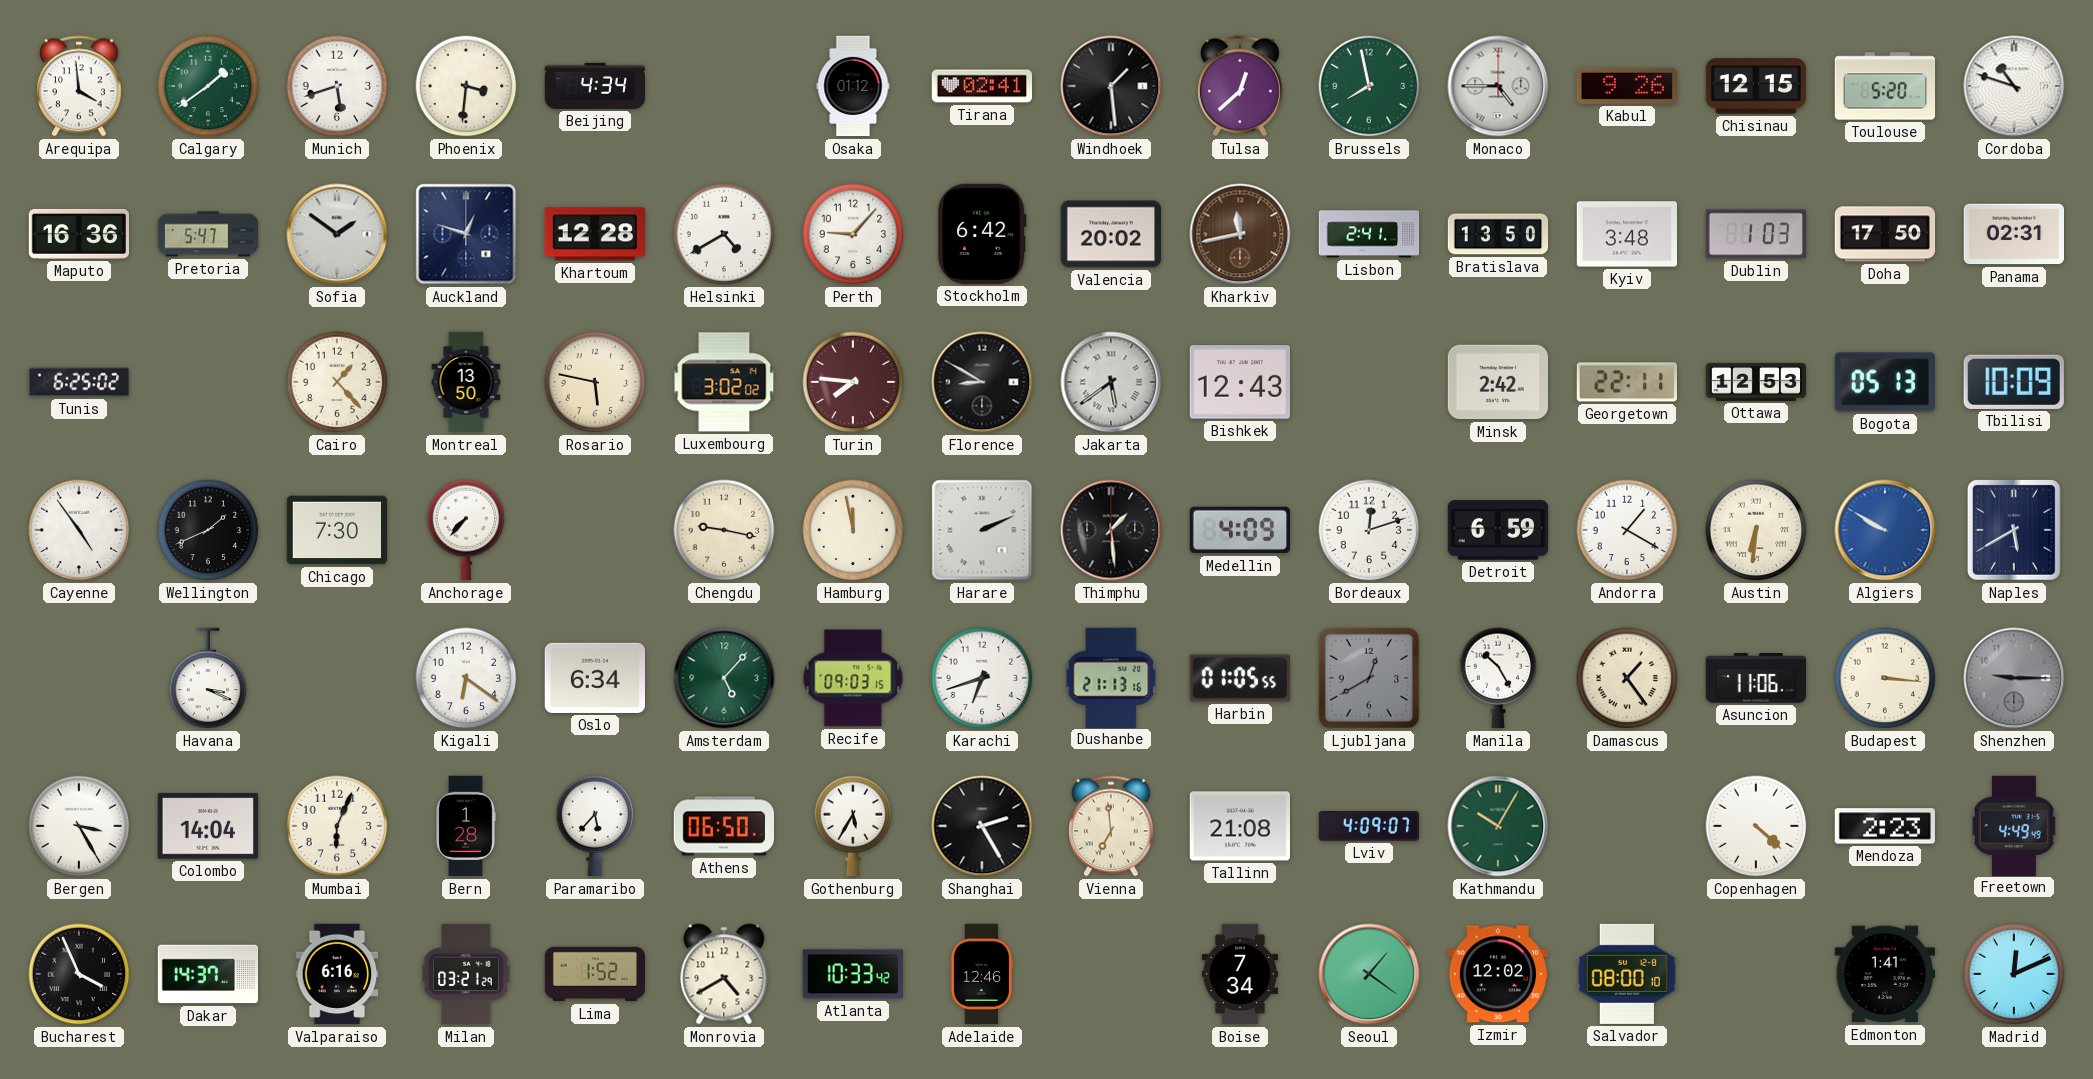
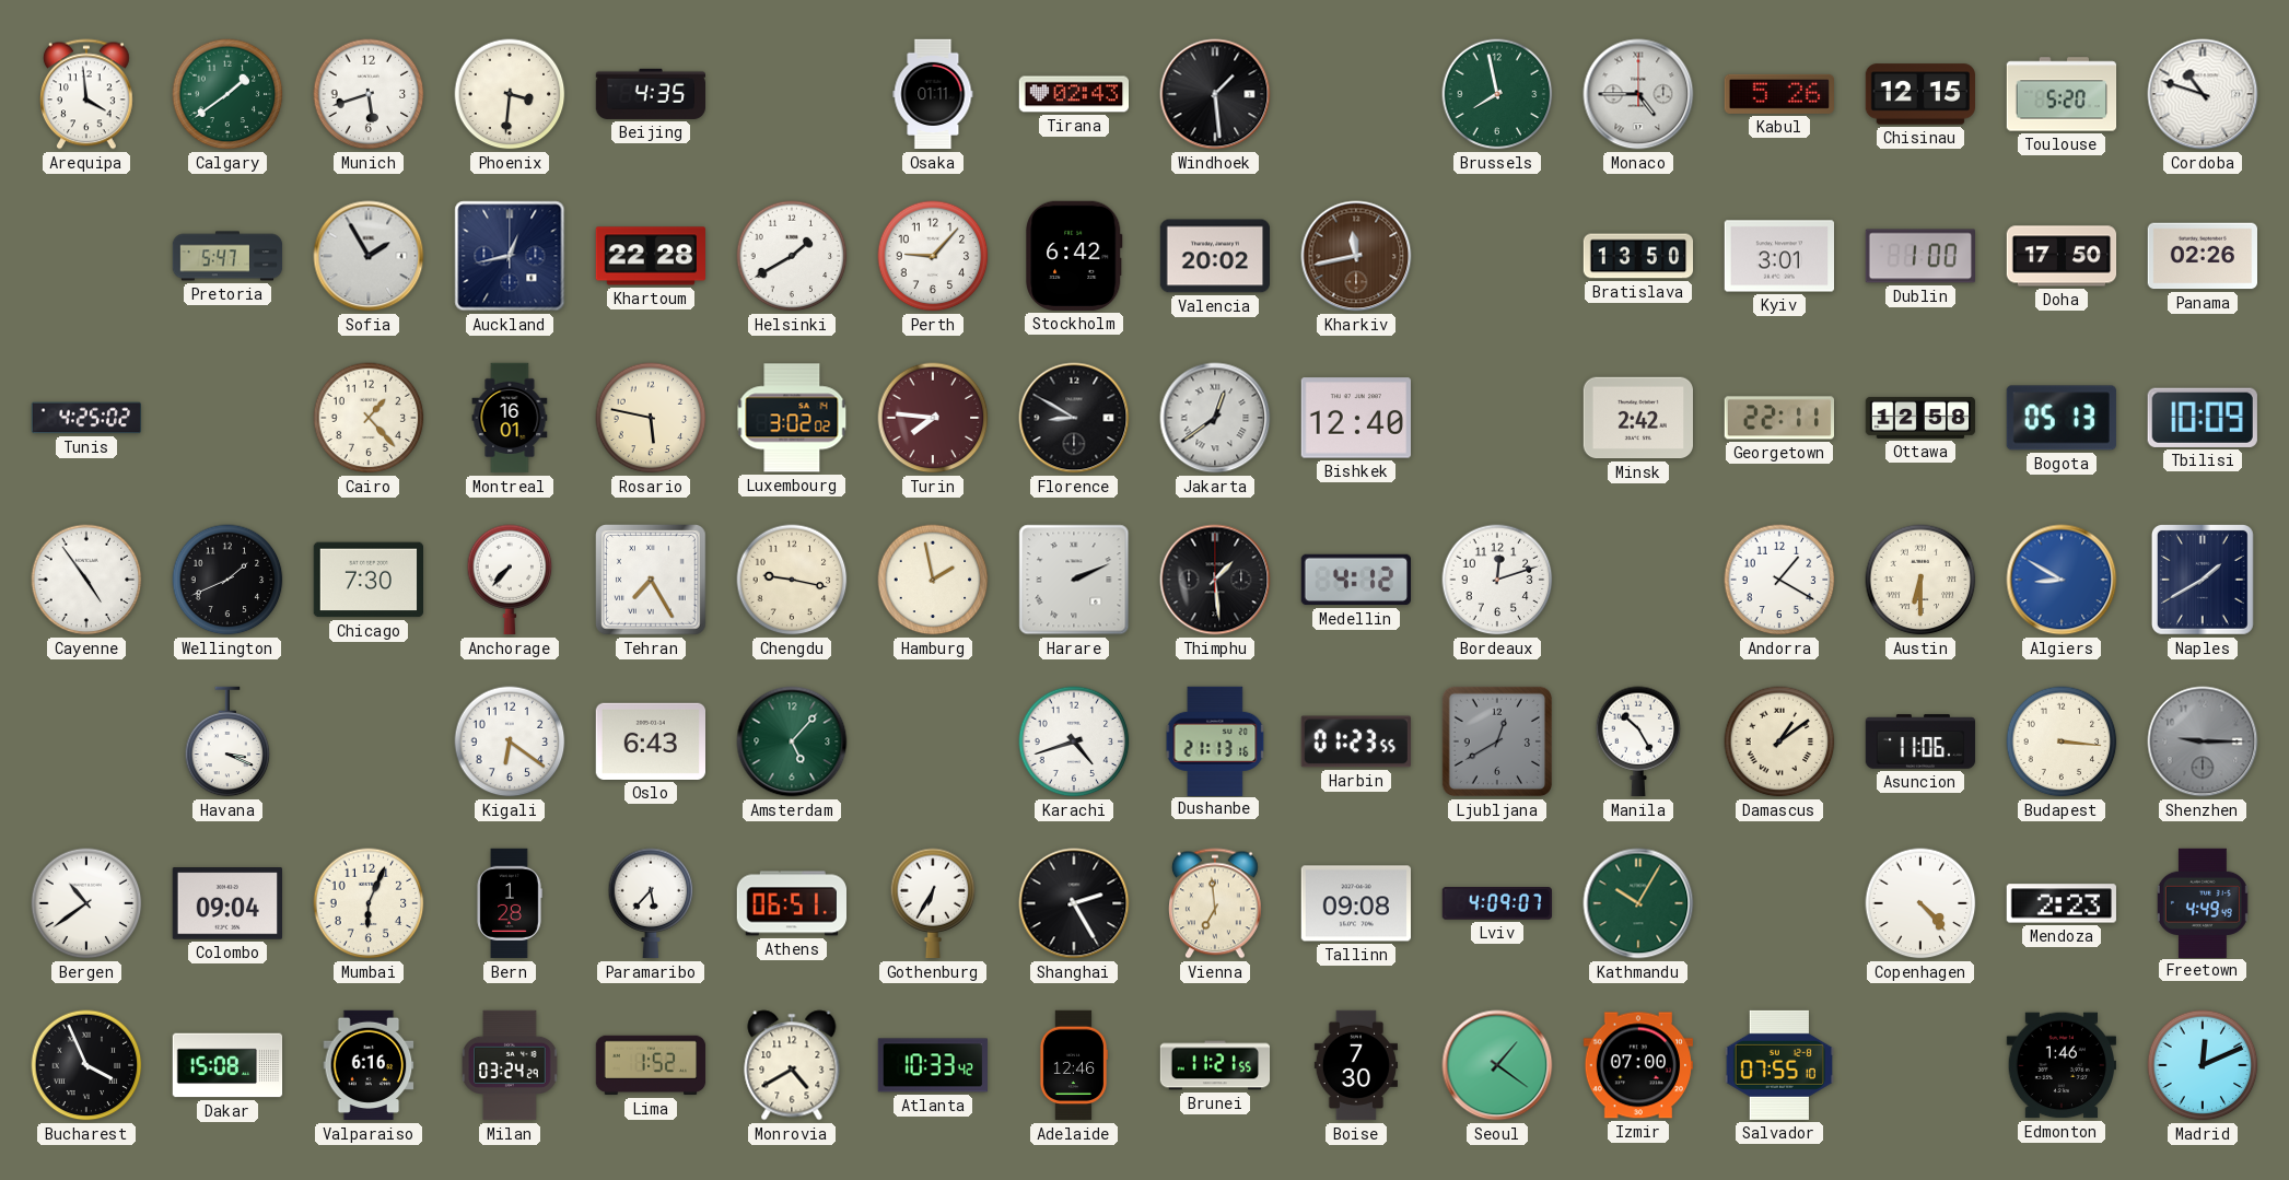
Beijing: 4:34 -> 4:35
Osaka: 01:12 -> 01:11
Tirana: 02:41 -> 02:43
Tulsa: 12:38 -> none
Kabul: 9:26 -> 5:26
Maputo: 16:36 -> none
Sofia: 1:51 -> 1:55
Auckland: 12:48 -> 12:43
Khartoum: 12:28 -> 22:28
Helsinki: 4:40 -> 1:40
Lisbon: 2:41 -> none
Kyiv: 3:48 -> 3:01
Dublin: 1:03 -> 1:00
Panama: 02:31 -> 02:26
Tunis: 6:25 -> 4:25
Montreal: 13:50 -> 16:01
Jakarta: 5:39 -> 12:39
Bishkek: 12:43 -> 12:40
Ottawa: 12:53 -> 12:58
Tehran: none -> 7:25
Hamburg: 11:58 -> 1:58
Medellin: 4:09 -> 4:12
Detroit: 6:59 -> none
Austin: 6:31 -> 6:30
Algiers: 9:50 -> 8:50
Naples: 5:40 -> 1:40
Oslo: 6:34 -> 6:43
Recife: 09:03 -> none
Karachi: 6:42 -> 4:42
Harbin: 01:05 -> 01:23
Damascus: 1:24 -> 1:09
Bergen: 3:25 -> 10:39
Colombo: 14:04 -> 09:04
Athens: 06:50 -> 06:51
Gothenburg: 5:35 -> 6:35
Tallinn: 21:08 -> 09:08
Copenhagen: 4:22 -> 4:23
Dakar: 14:37 -> 15:08
Milan: 03:21 -> 03:24
Brunei: none -> 11:21
Boise: 7:34 -> 7:30
Izmir: 12:02 -> 07:00
Salvador: 08:00 -> 07:55
Edmonton: 1:41 -> 1:46
